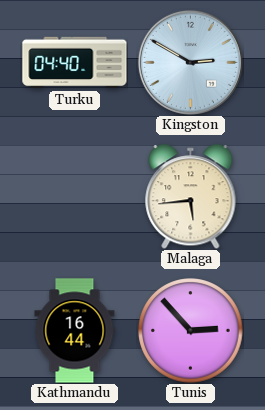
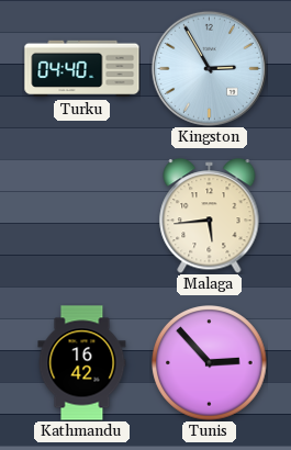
Kingston: 2:50 -> 2:55
Kathmandu: 16:44 -> 16:42
